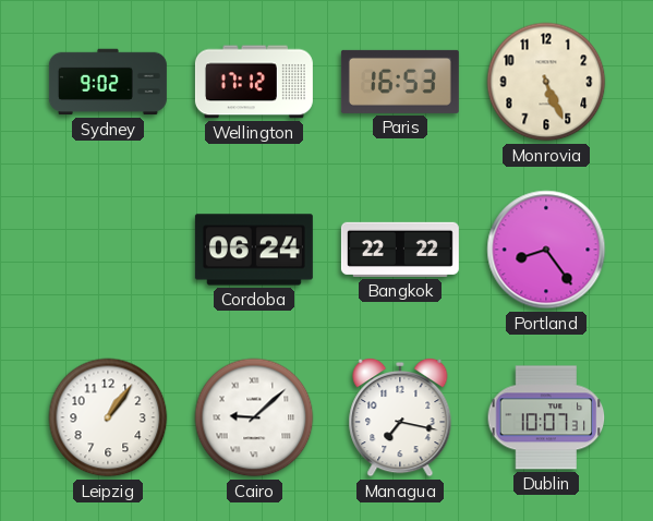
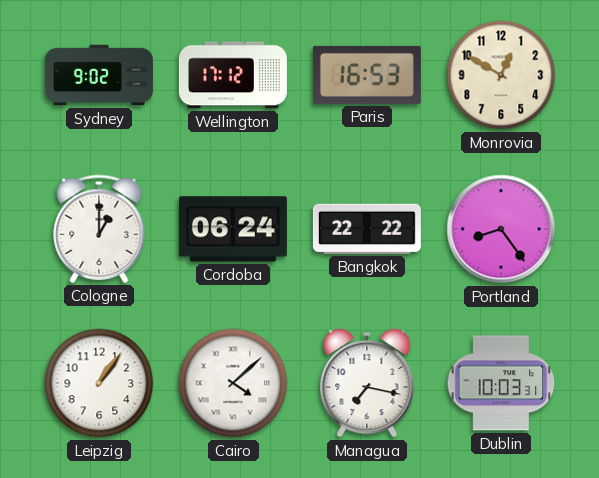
Monrovia: 5:26 -> 12:50
Cologne: none -> 1:00
Cairo: 9:08 -> 4:08
Dublin: 10:07 -> 10:03
